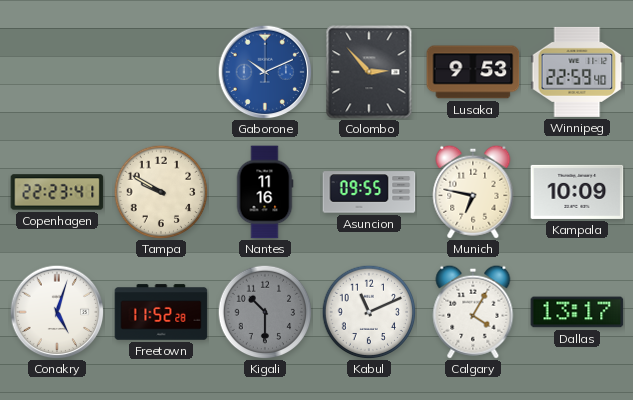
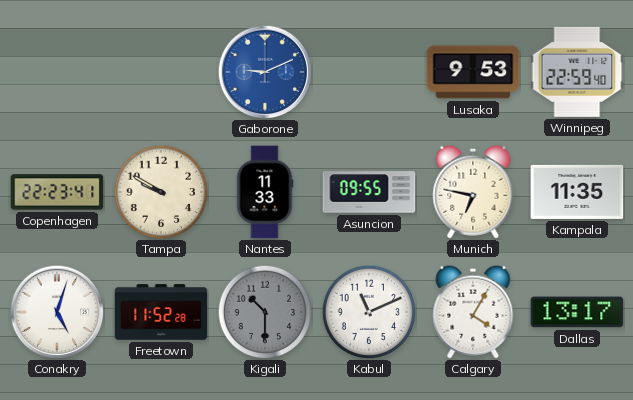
Gaborone: 10:11 -> 9:11
Colombo: 2:53 -> none
Nantes: 11:16 -> 11:33
Kampala: 10:09 -> 11:35
